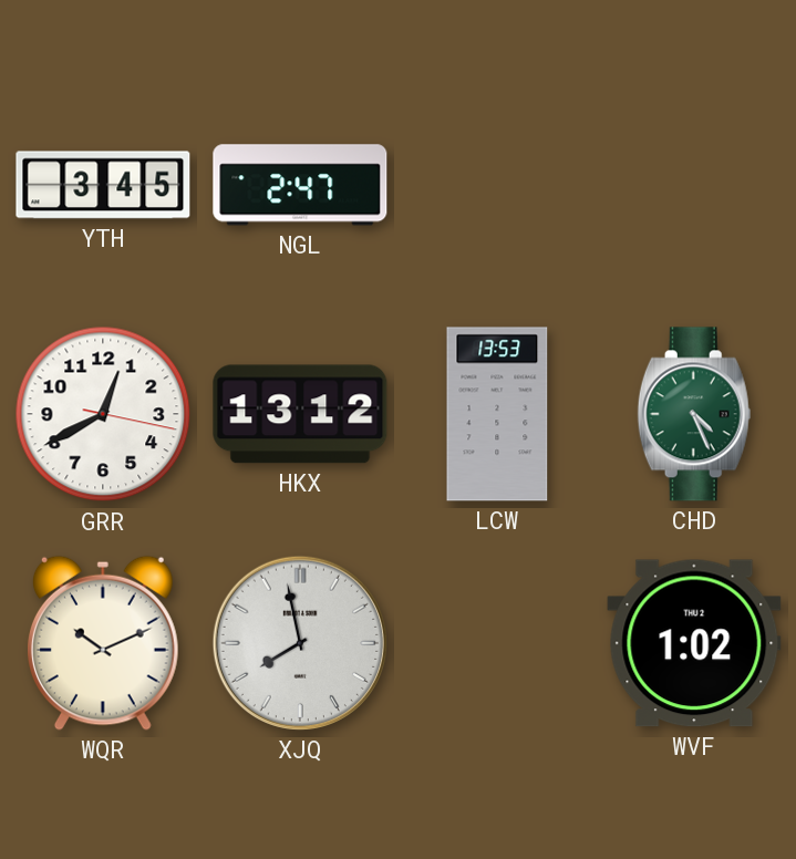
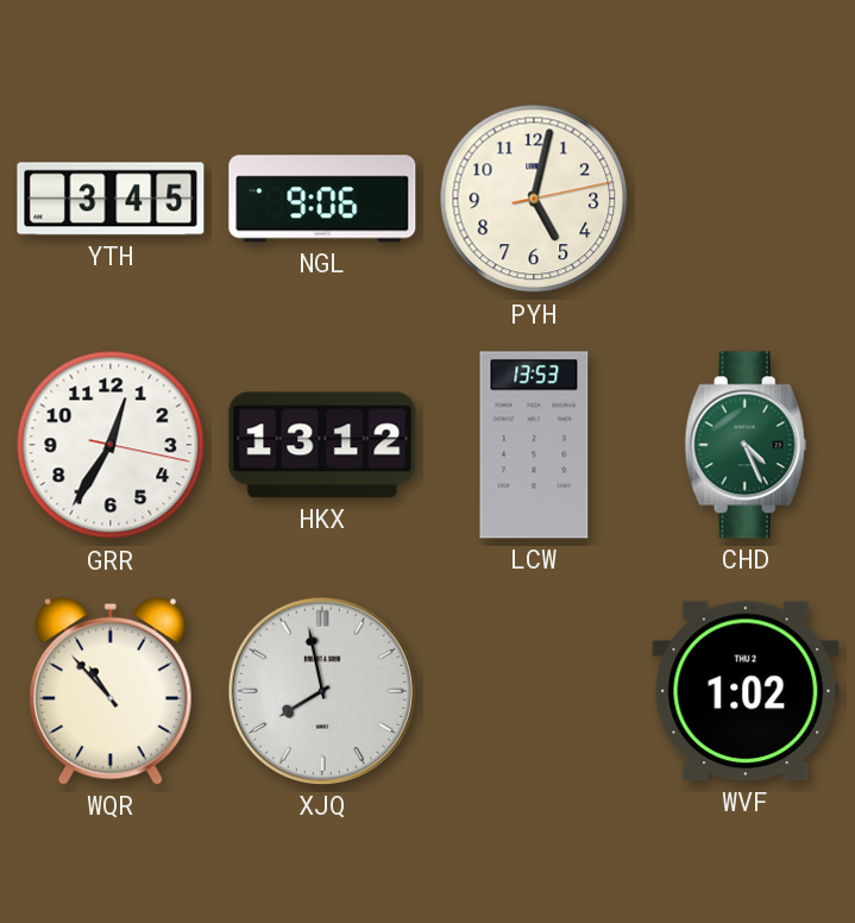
NGL: 2:47 -> 9:06
PYH: none -> 5:02
GRR: 12:40 -> 12:35
WQR: 10:11 -> 10:53
